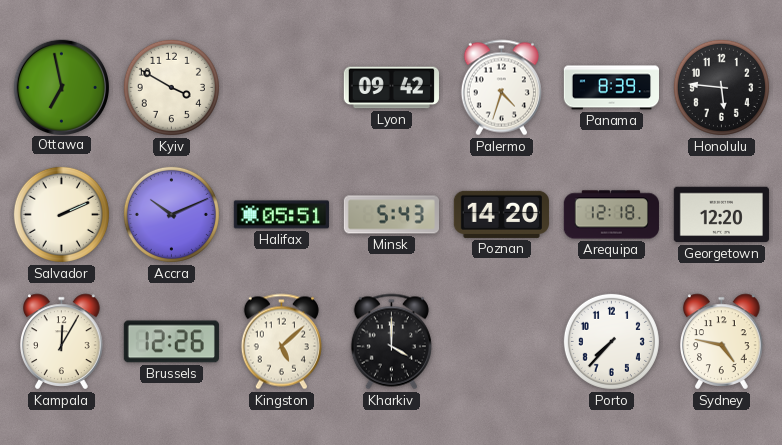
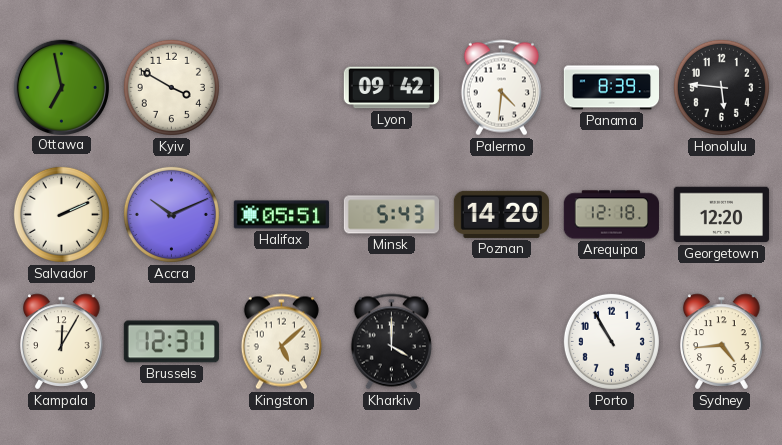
Palermo: 4:33 -> 4:31
Brussels: 12:26 -> 12:31
Porto: 7:37 -> 10:55
Sydney: 4:47 -> 4:44
